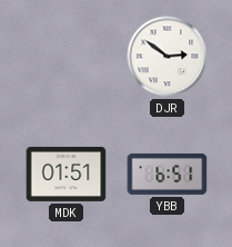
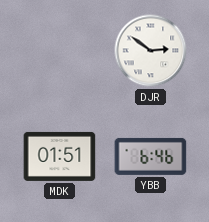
YBB: 6:51 -> 6:46
